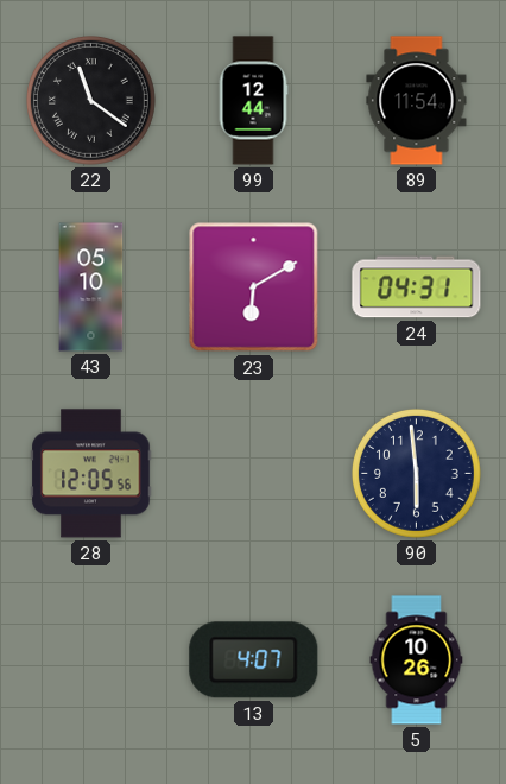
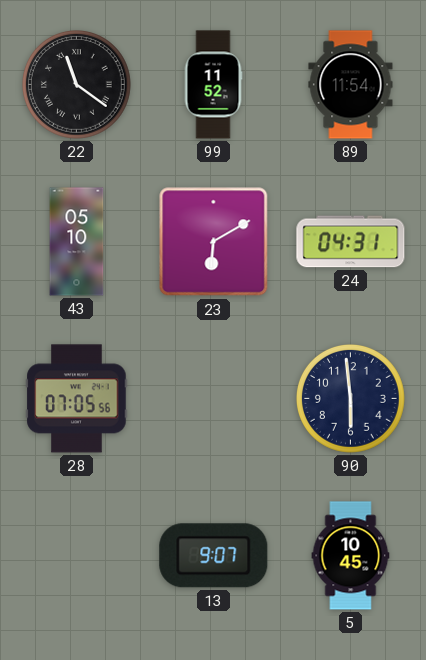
99: 12:44 -> 11:52
28: 12:05 -> 07:05
13: 4:07 -> 9:07
5: 10:26 -> 10:45
